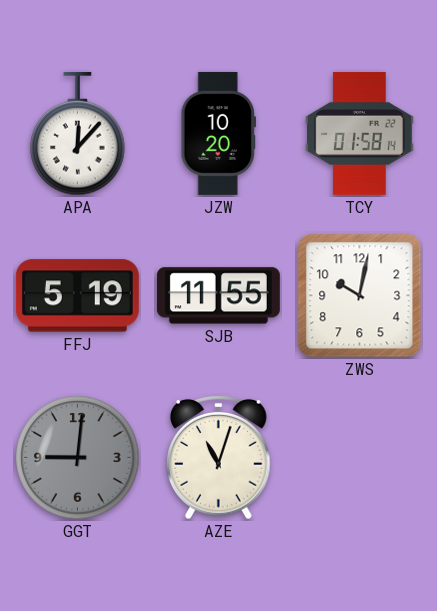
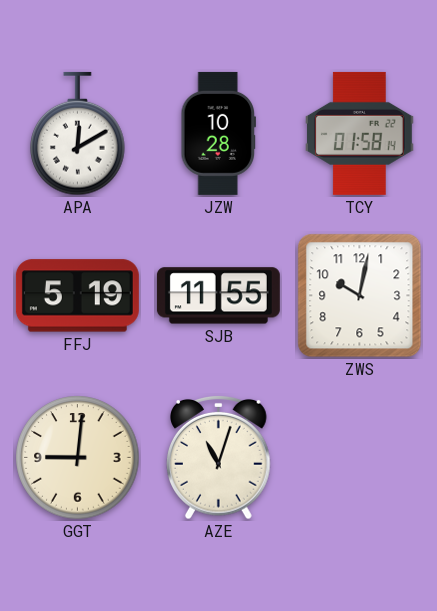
APA: 12:07 -> 12:10
JZW: 10:20 -> 10:28
GGT dial: grey -> cream
